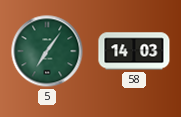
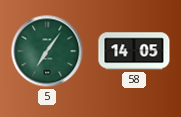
58: 14:03 -> 14:05
